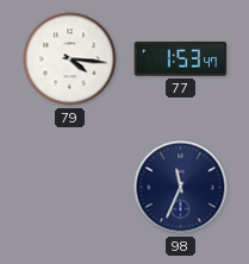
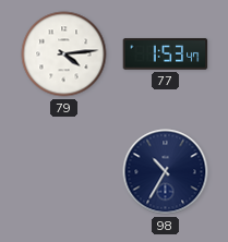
79: 4:16 -> 4:14
98: 11:34 -> 10:35
